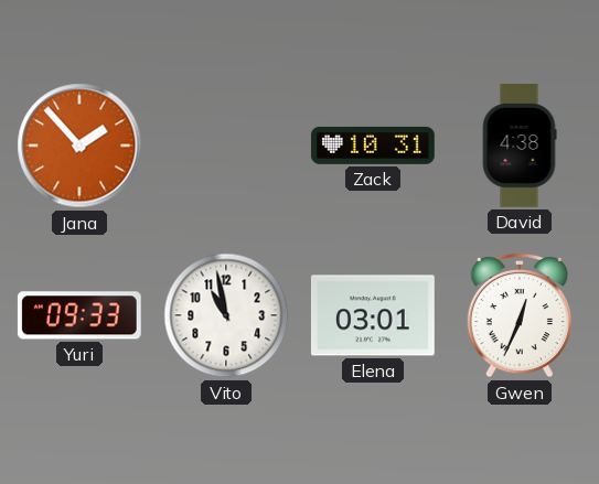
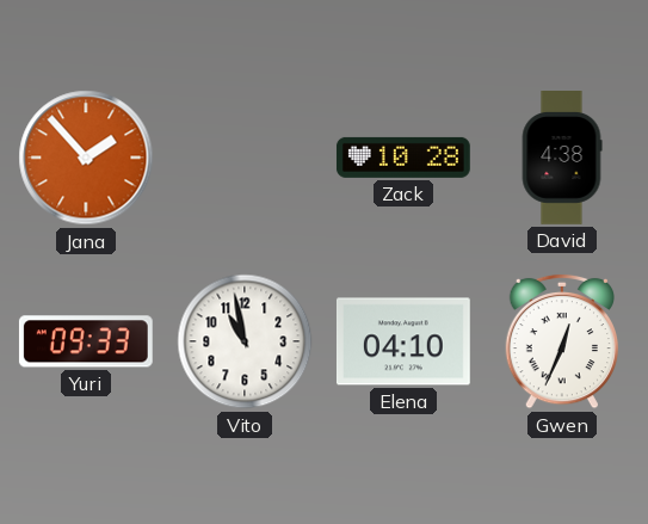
Zack: 10:31 -> 10:28
Elena: 03:01 -> 04:10
